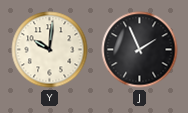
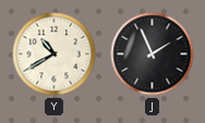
Y: 10:01 -> 10:40
